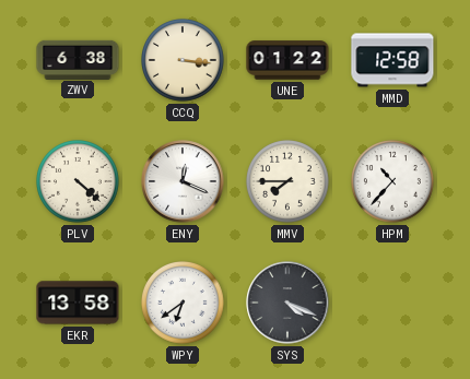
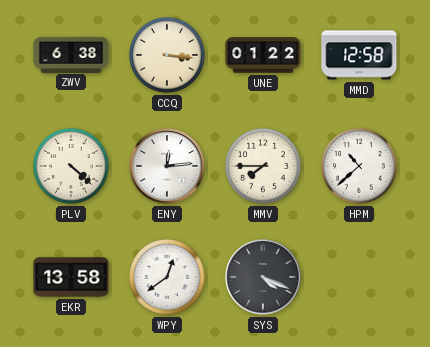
ENY: 12:19 -> 12:14
HPM: 10:37 -> 10:38
WPY: 6:39 -> 12:39
